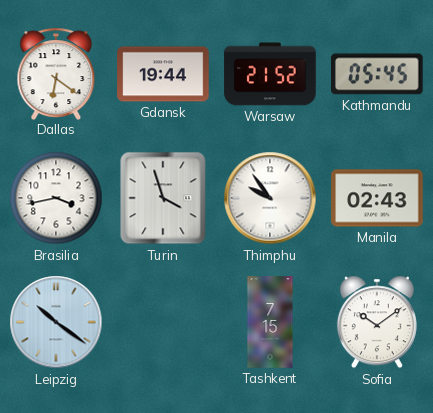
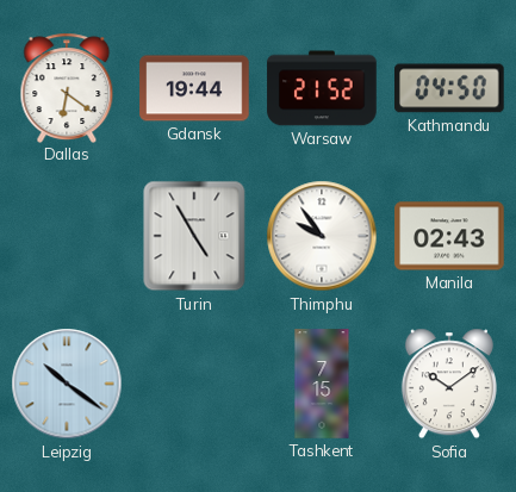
Kathmandu: 05:45 -> 04:50
Brasilia: 3:43 -> none
Turin: 3:57 -> 4:55
